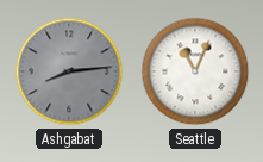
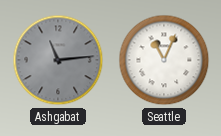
Ashgabat: 8:14 -> 11:14
